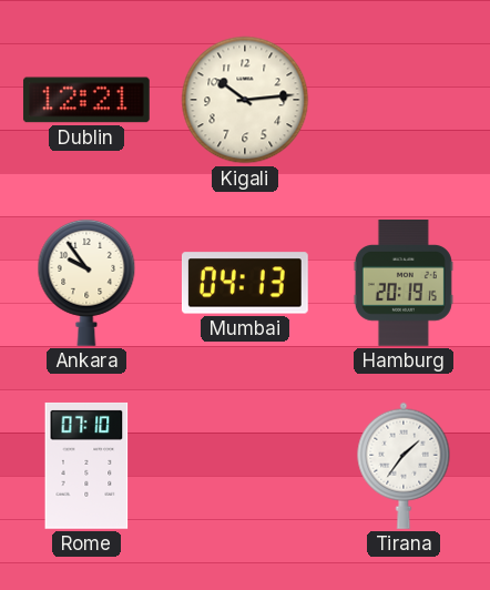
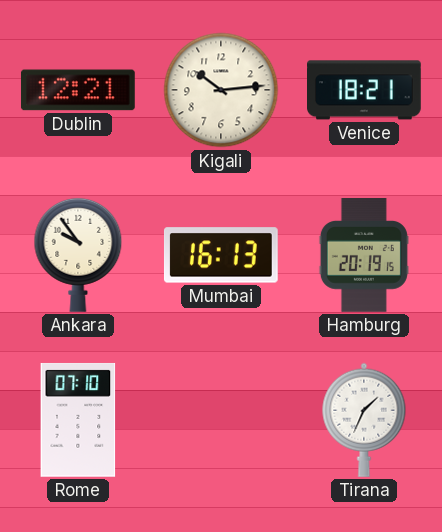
Venice: none -> 18:21
Mumbai: 04:13 -> 16:13
Tirana: 1:36 -> 1:34
